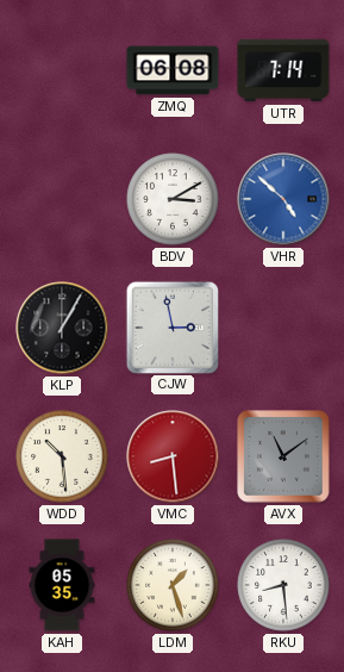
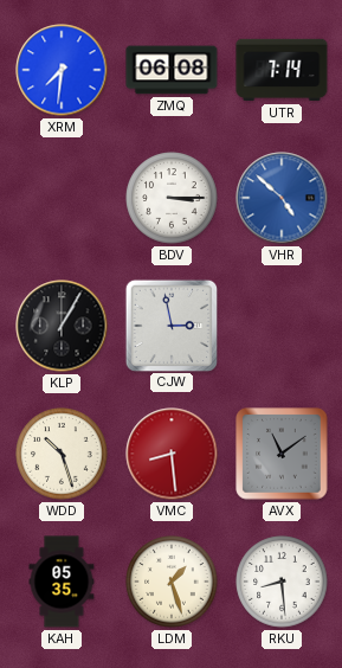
XRM: none -> 7:31
BDV: 3:10 -> 3:15
WDD: 10:29 -> 10:27
